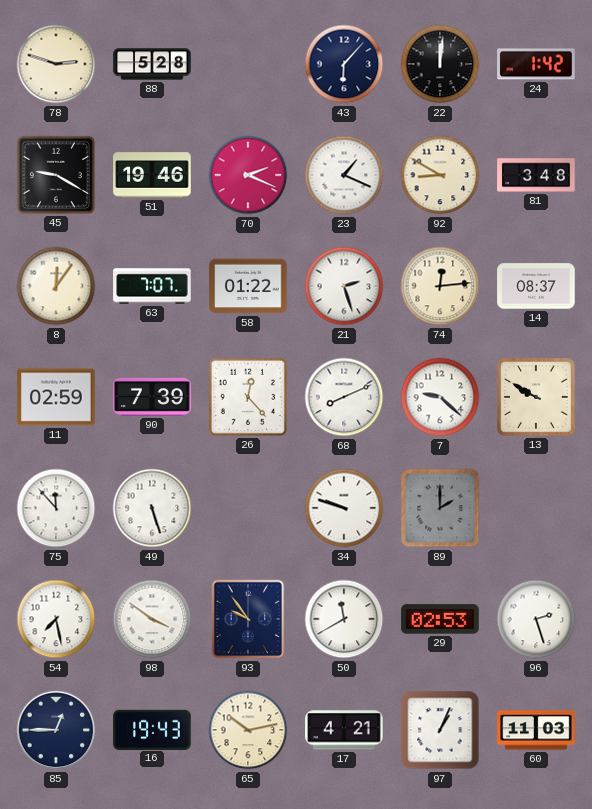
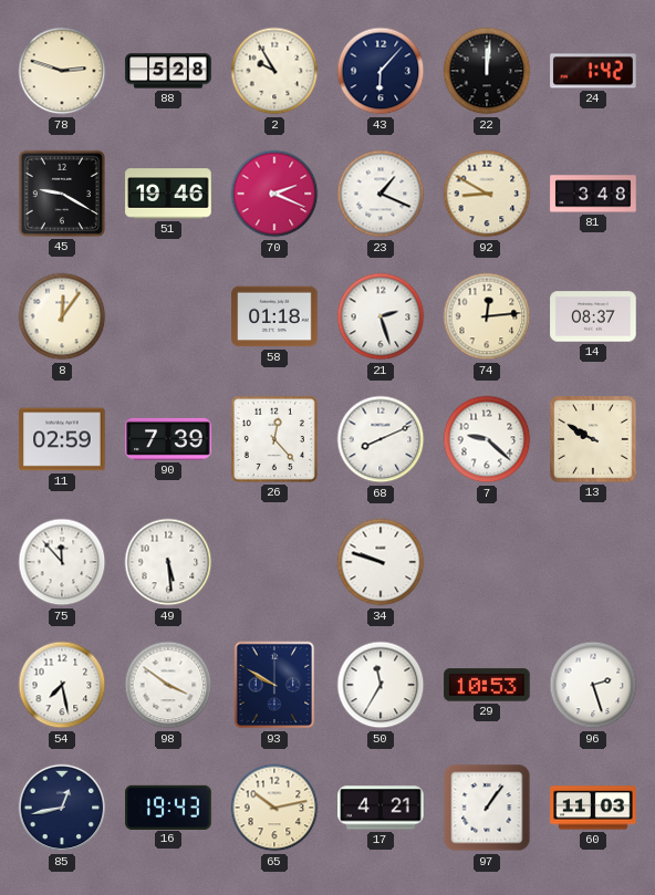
2: none -> 9:55
63: 7:07 -> none
58: 01:22 -> 01:18
49: 5:27 -> 5:29
89: 2:00 -> none
93: 9:54 -> 9:50
50: 11:40 -> 11:35
29: 02:53 -> 10:53
85: 12:45 -> 12:43
97: 1:04 -> 1:06
